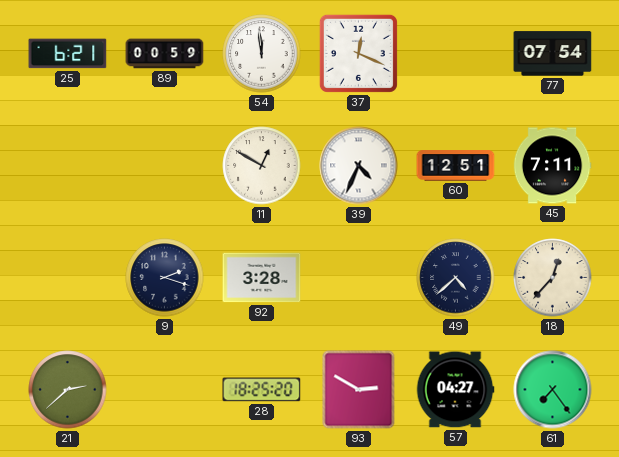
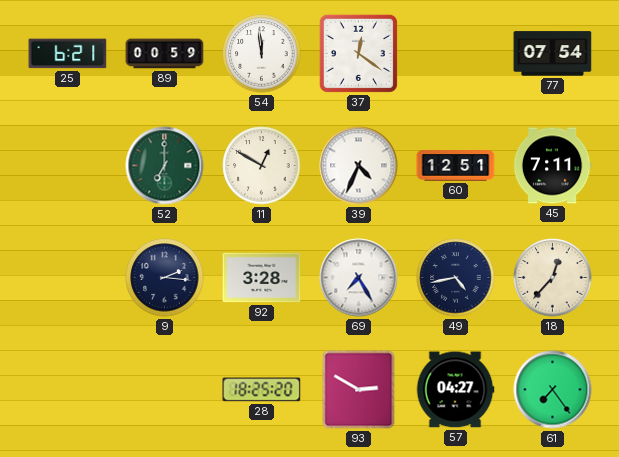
37: 12:19 -> 12:21
52: none -> 7:00
9: 2:18 -> 2:16
69: none -> 7:25
49: 4:38 -> 4:43
21: 2:38 -> none
